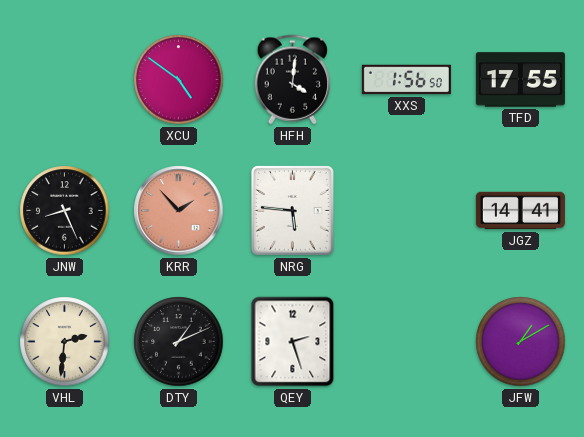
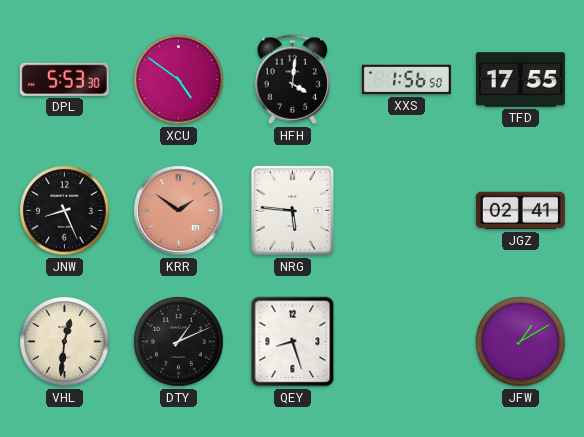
DPL: none -> 5:53
KRR: 1:53 -> 1:51
JGZ: 14:41 -> 02:41
VHL: 2:31 -> 12:31
QEY: 2:27 -> 8:27
